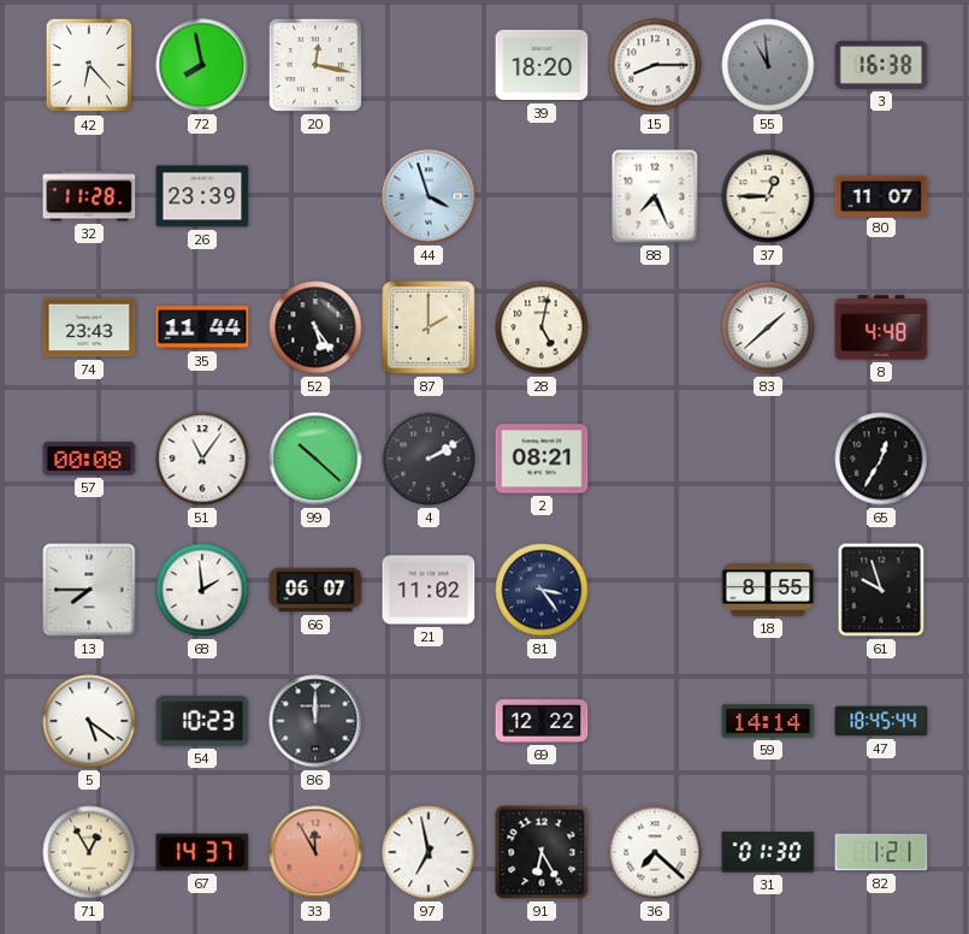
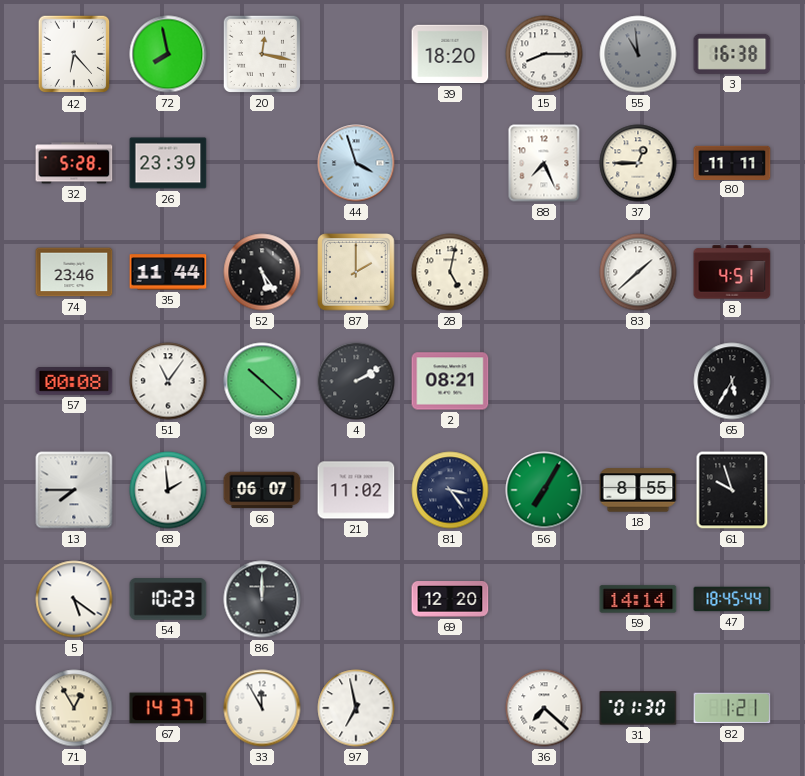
32: 11:28 -> 5:28
80: 11:07 -> 11:11
74: 23:43 -> 23:46
8: 4:48 -> 4:51
65: 12:35 -> 5:35
56: none -> 7:05
69: 12:22 -> 12:20
33 dial: salmon -> white
91: 6:25 -> none
